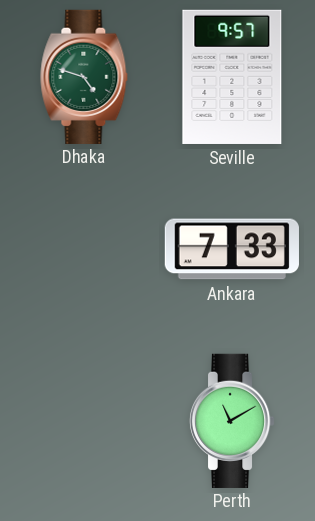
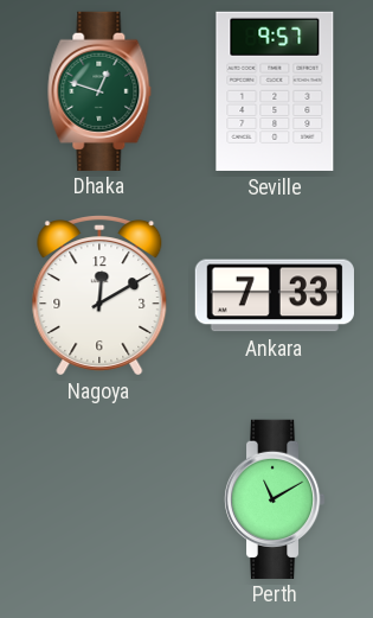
Dhaka: 4:48 -> 12:48
Nagoya: none -> 12:10
